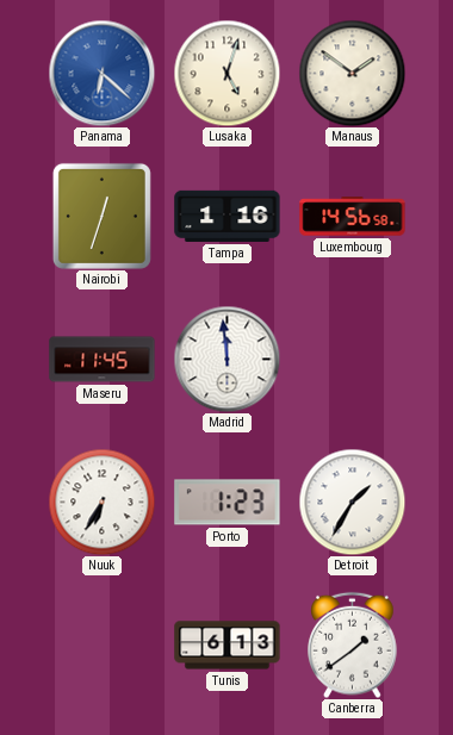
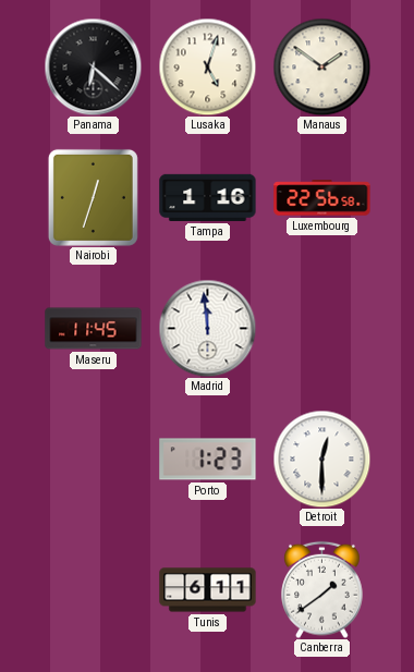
Panama dial: blue -> black
Luxembourg: 14:56 -> 22:56
Nuuk: 6:35 -> none
Detroit: 1:35 -> 12:30
Tunis: 6:13 -> 6:11
